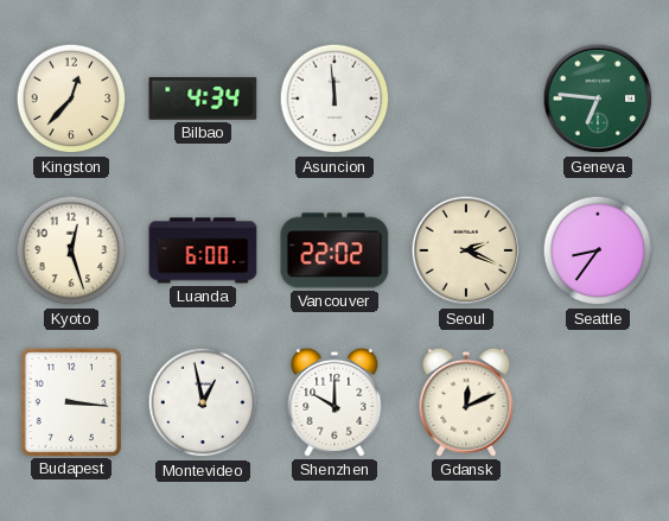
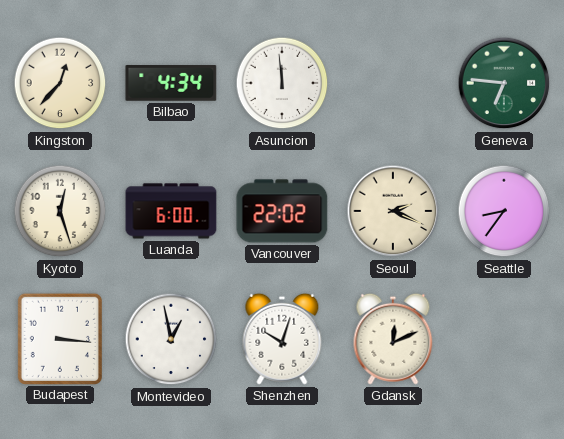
Shenzhen: 10:00 -> 10:03
